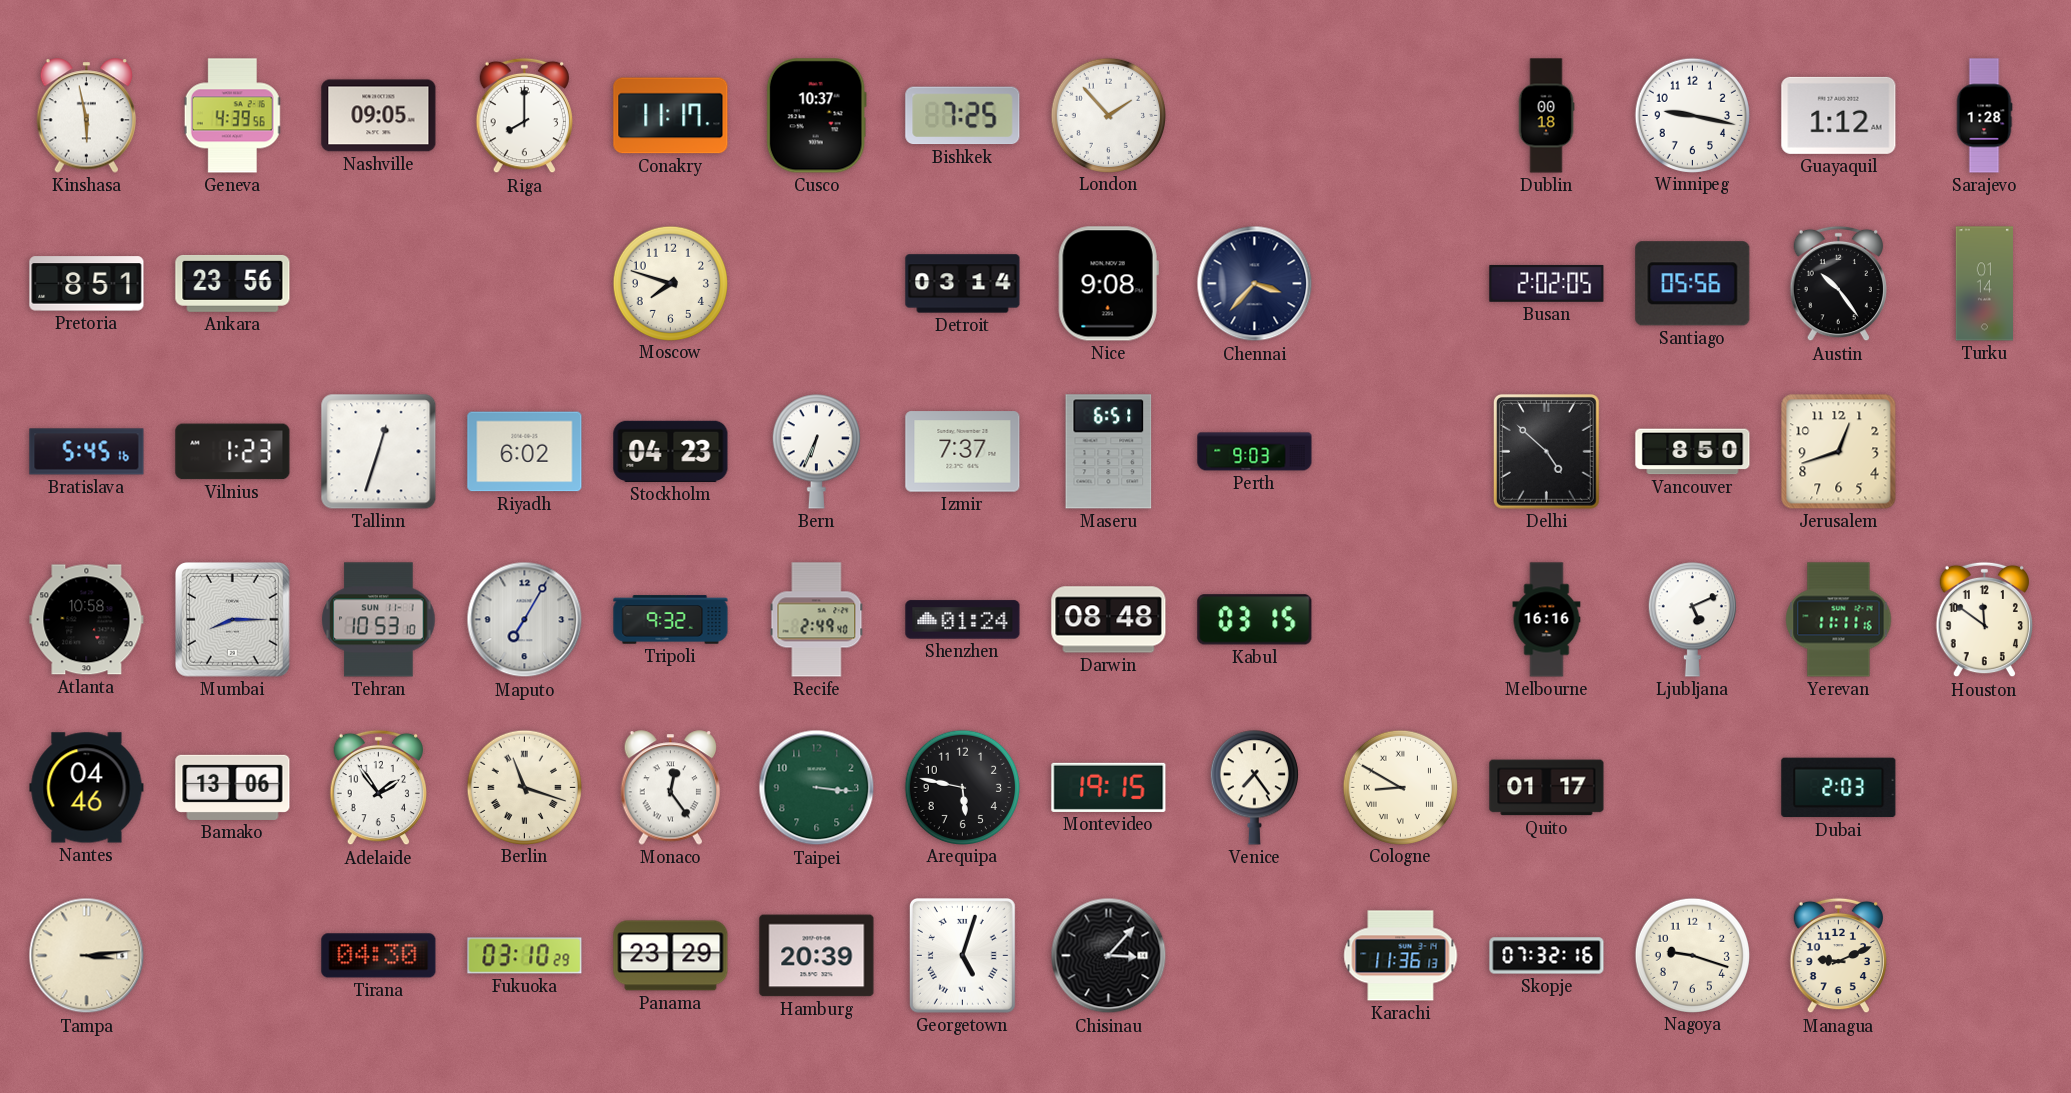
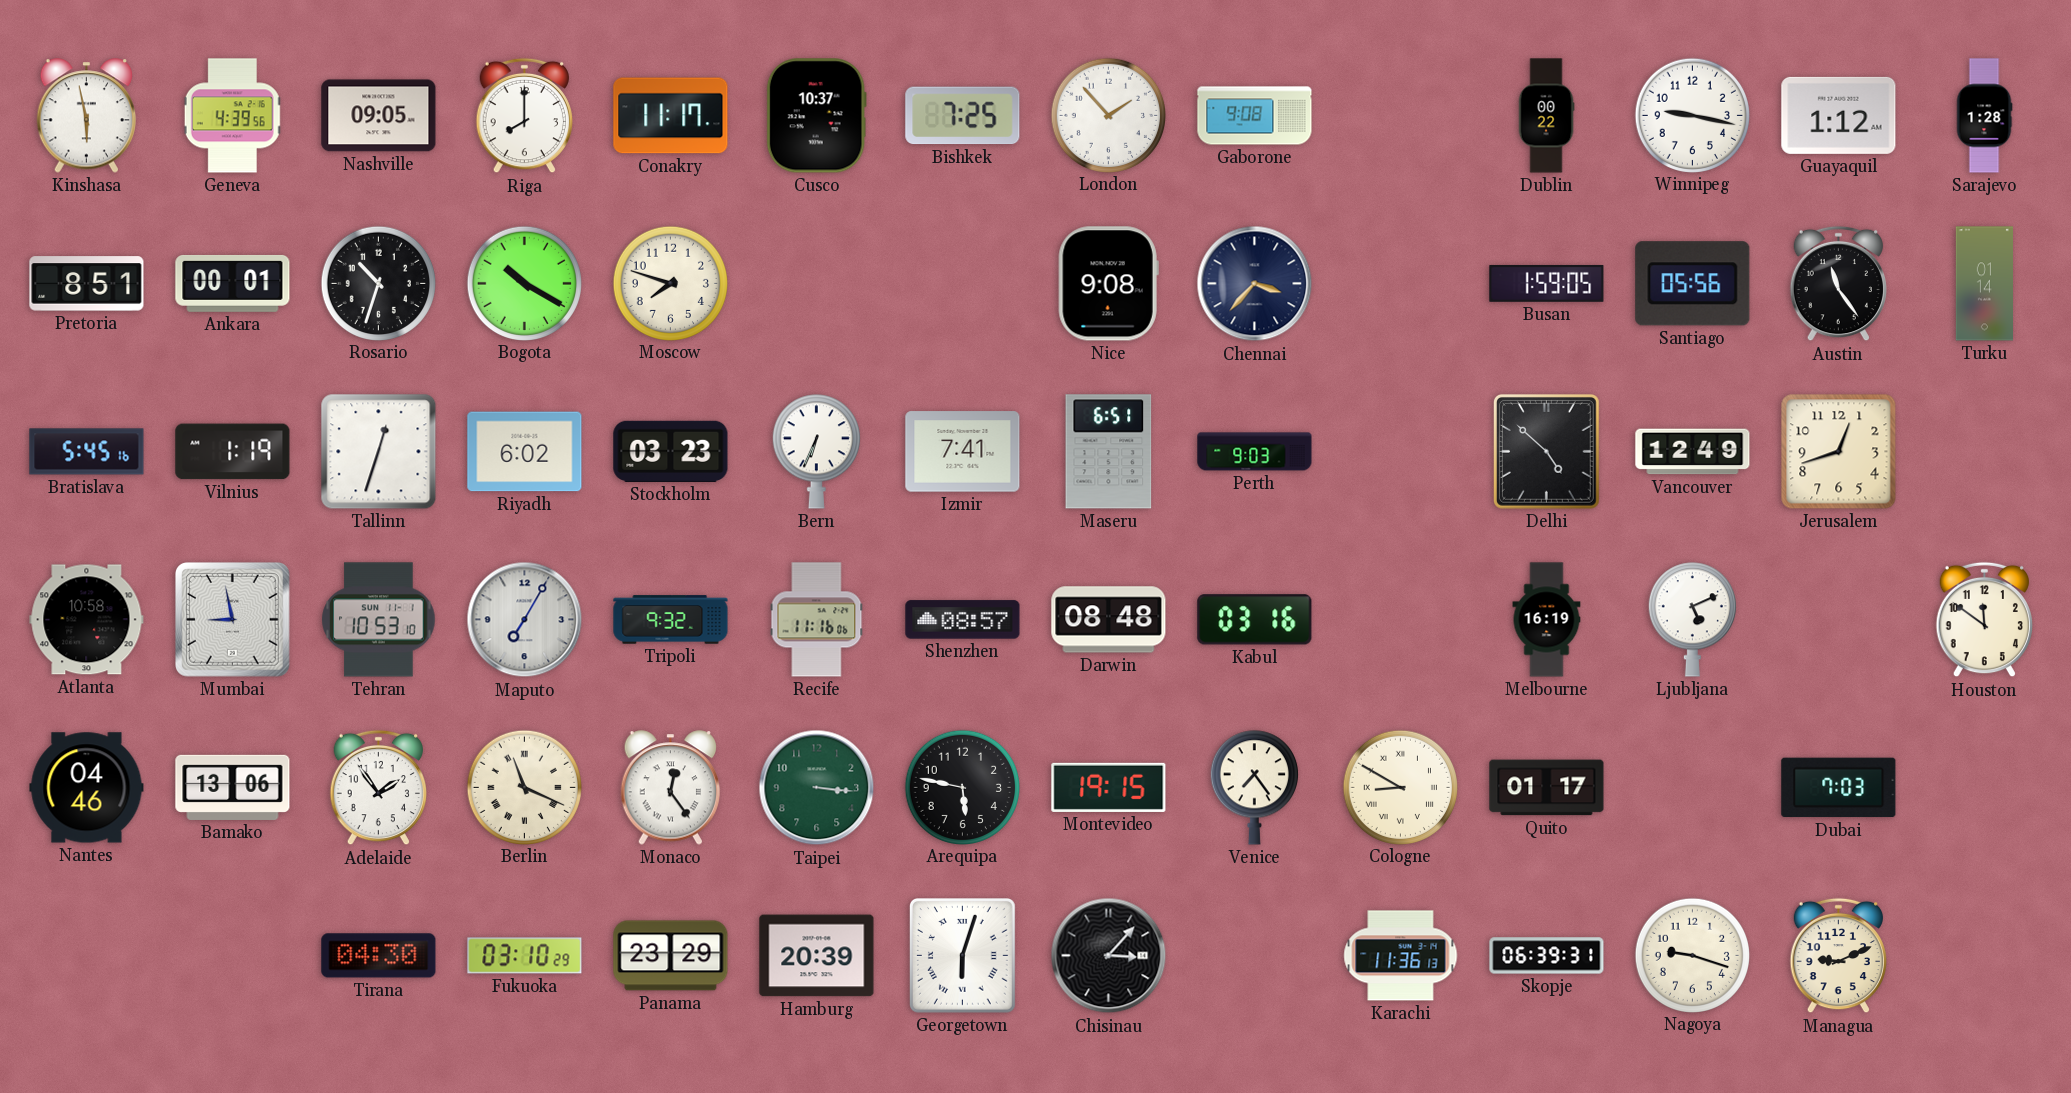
Gaborone: none -> 9:08
Dublin: 00:18 -> 00:22
Ankara: 23:56 -> 00:01
Rosario: none -> 10:33
Bogota: none -> 10:20
Detroit: 03:14 -> none
Busan: 2:02 -> 1:59
Austin: 10:24 -> 11:24
Vilnius: 1:23 -> 1:19
Stockholm: 04:23 -> 03:23
Izmir: 7:37 -> 7:41
Vancouver: 8:50 -> 12:49
Mumbai: 8:15 -> 8:58
Recife: 2:49 -> 11:16
Shenzhen: 01:24 -> 08:57
Kabul: 03:15 -> 03:16
Melbourne: 16:16 -> 16:19
Yerevan: 11:11 -> none
Berlin: 11:18 -> 11:19
Dubai: 2:03 -> 7:03
Tampa: 3:14 -> none
Georgetown: 5:03 -> 6:03
Skopje: 07:32 -> 06:39
